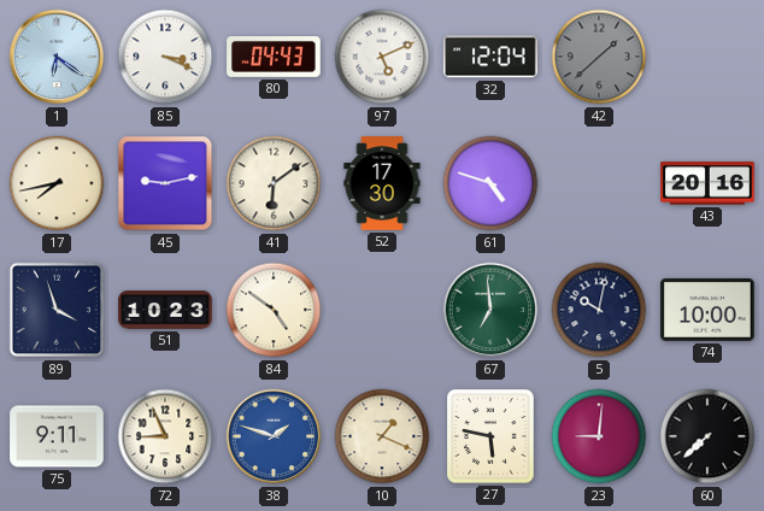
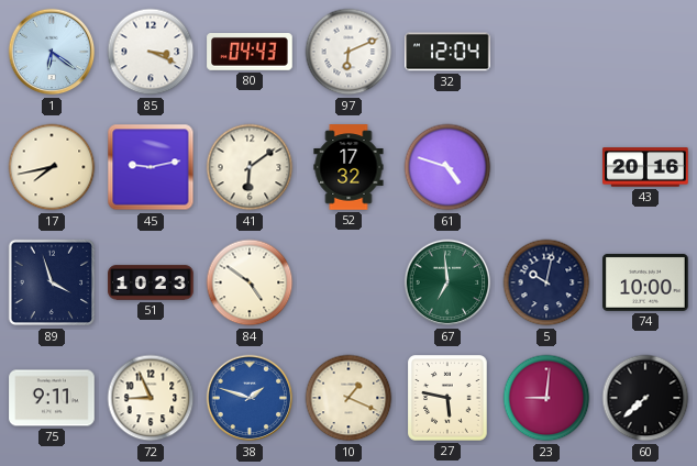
97: 5:11 -> 6:11
42: 1:38 -> none
52: 17:30 -> 17:32
